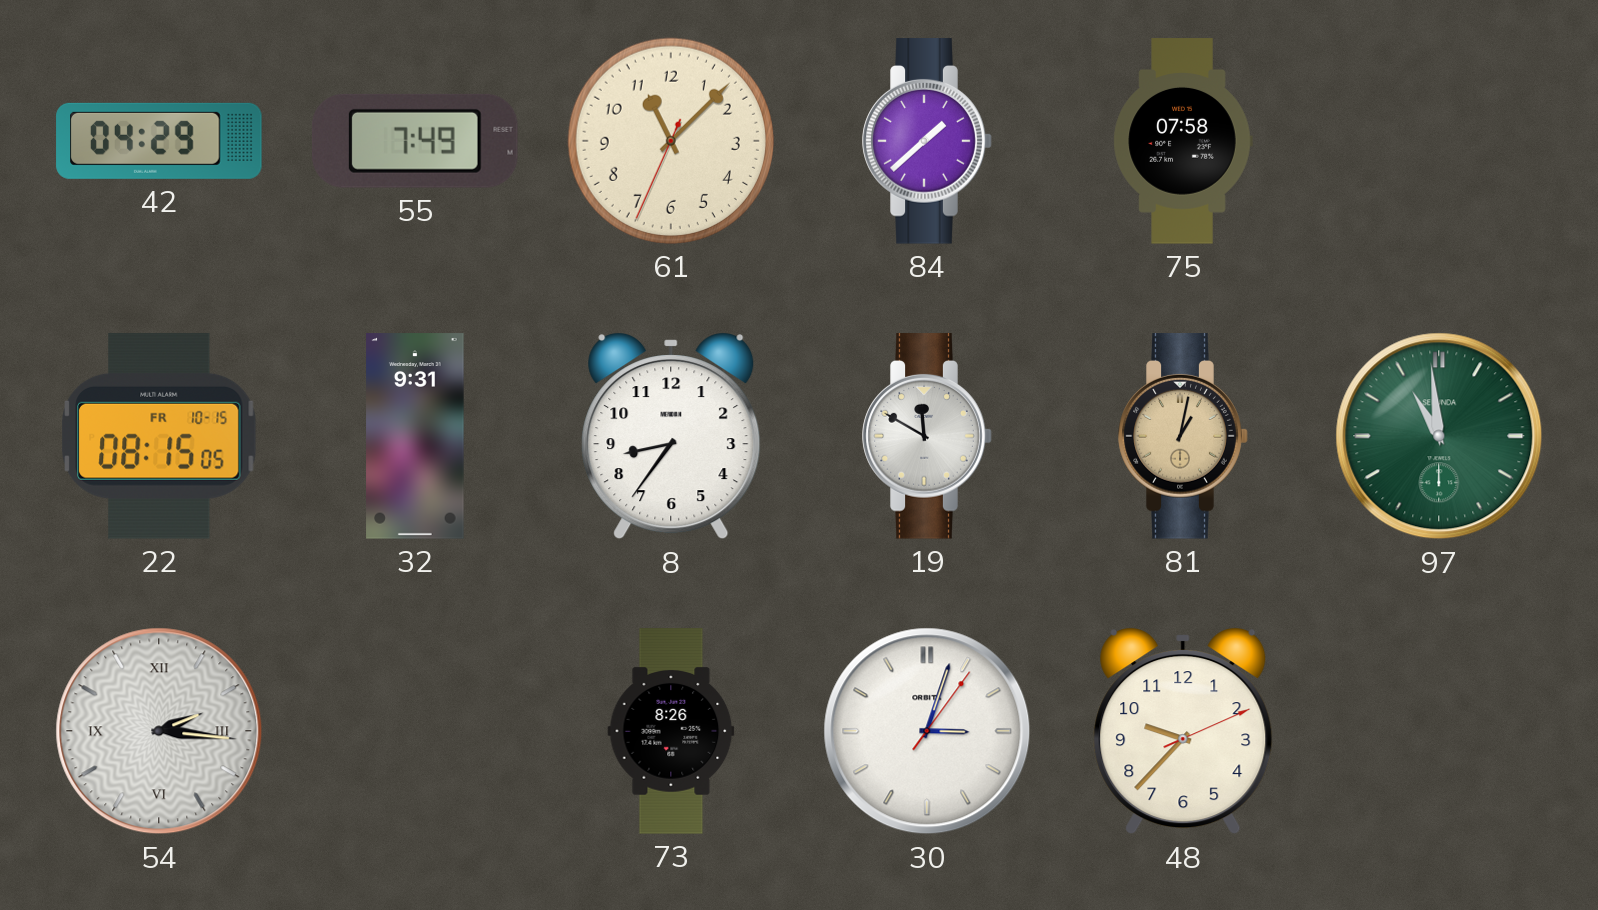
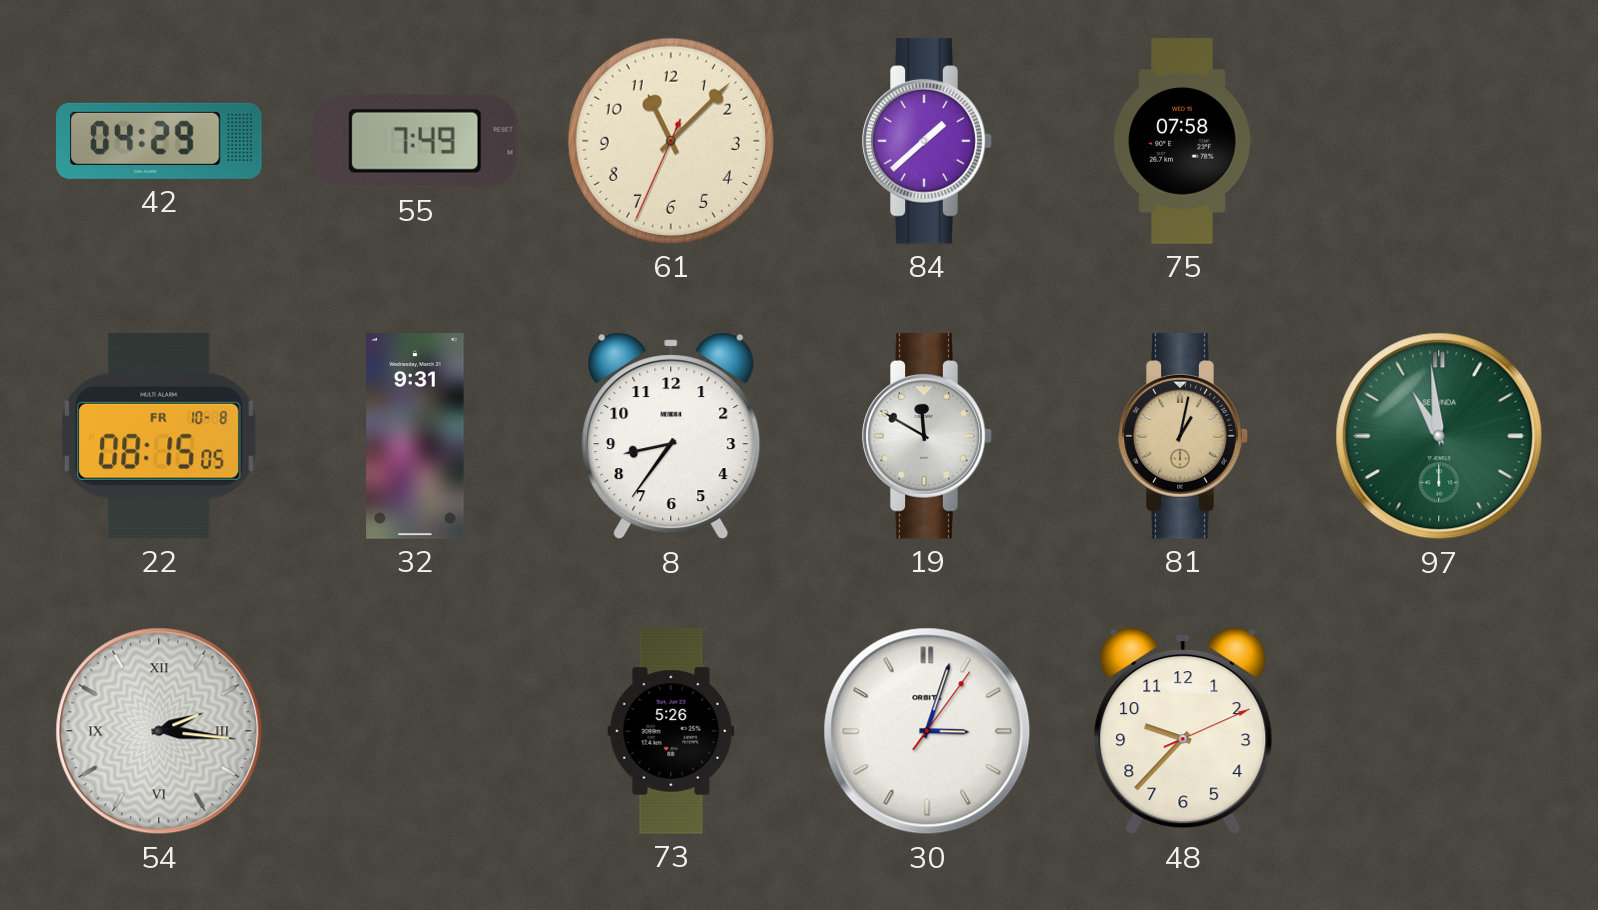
22 date: FR 10-15 -> FR 10-8
73: 8:26 -> 5:26
